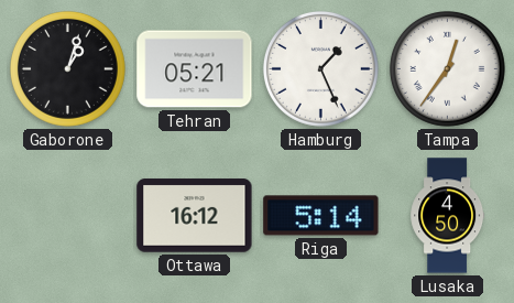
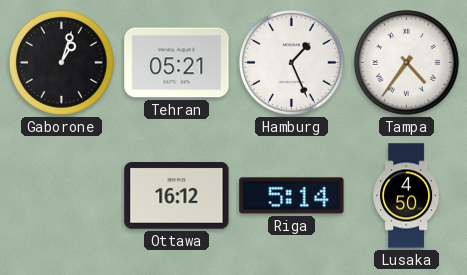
Tampa: 12:36 -> 4:36
